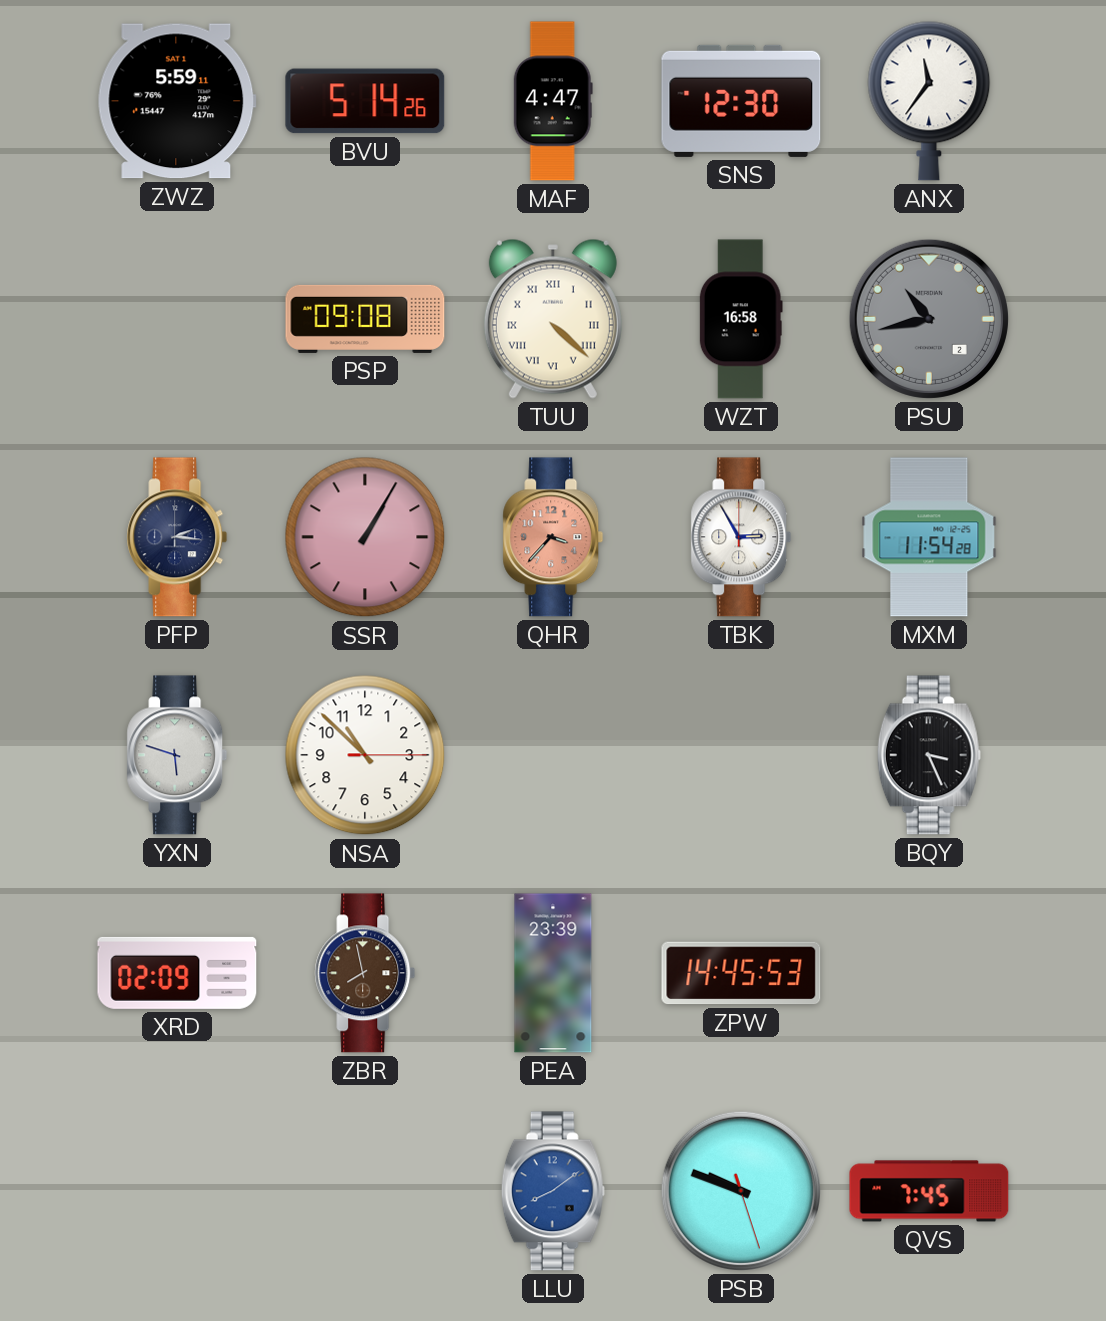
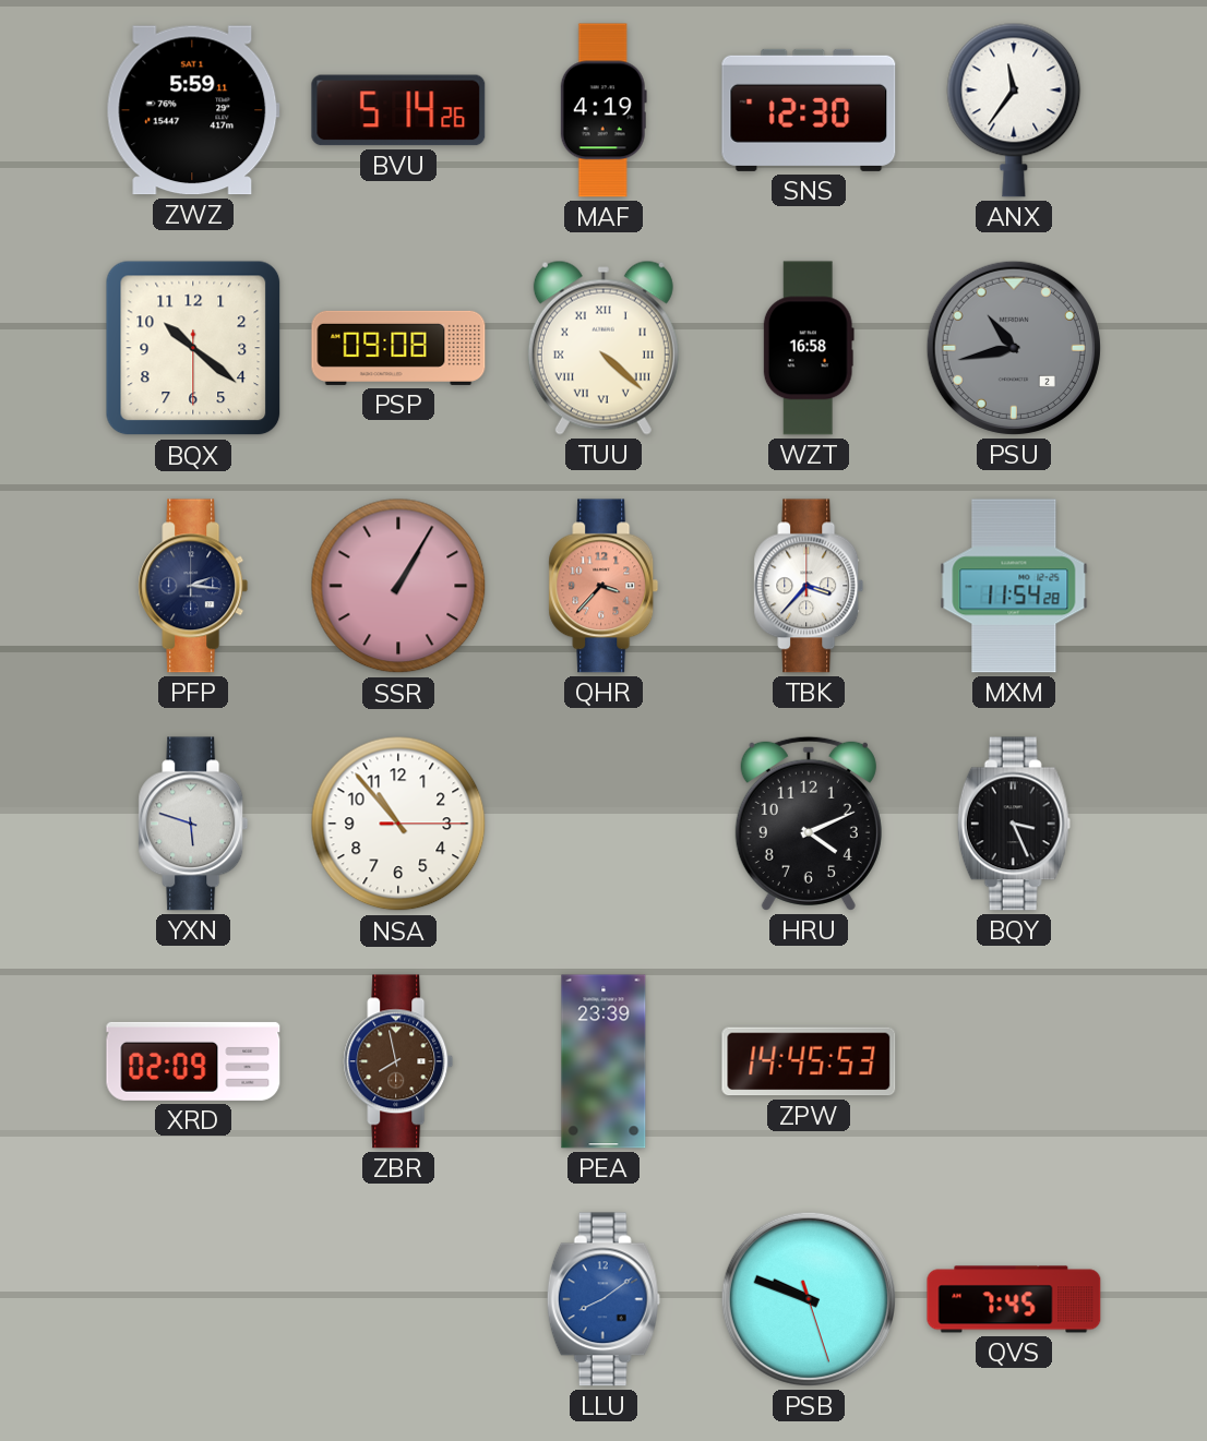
MAF: 4:47 -> 4:19
BQX: none -> 10:21
TBK: 2:55 -> 3:37
NSA: 10:52 -> 10:53
HRU: none -> 4:11
